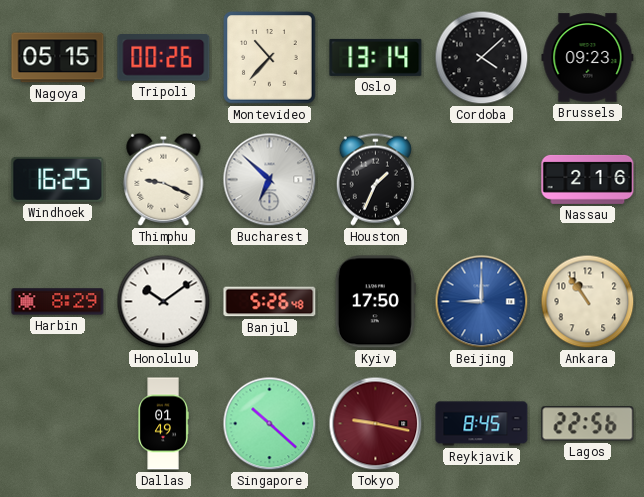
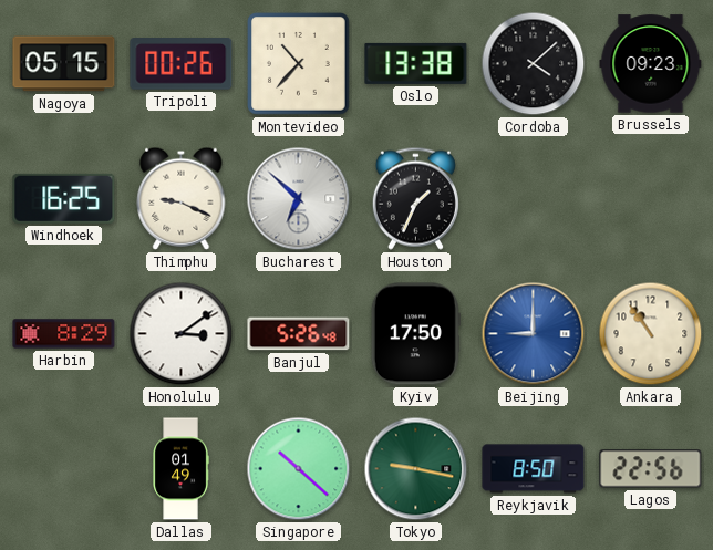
Oslo: 13:14 -> 13:38
Nassau: 2:16 -> none
Honolulu: 10:09 -> 3:09
Tokyo dial: burgundy -> green
Reykjavik: 8:45 -> 8:50
